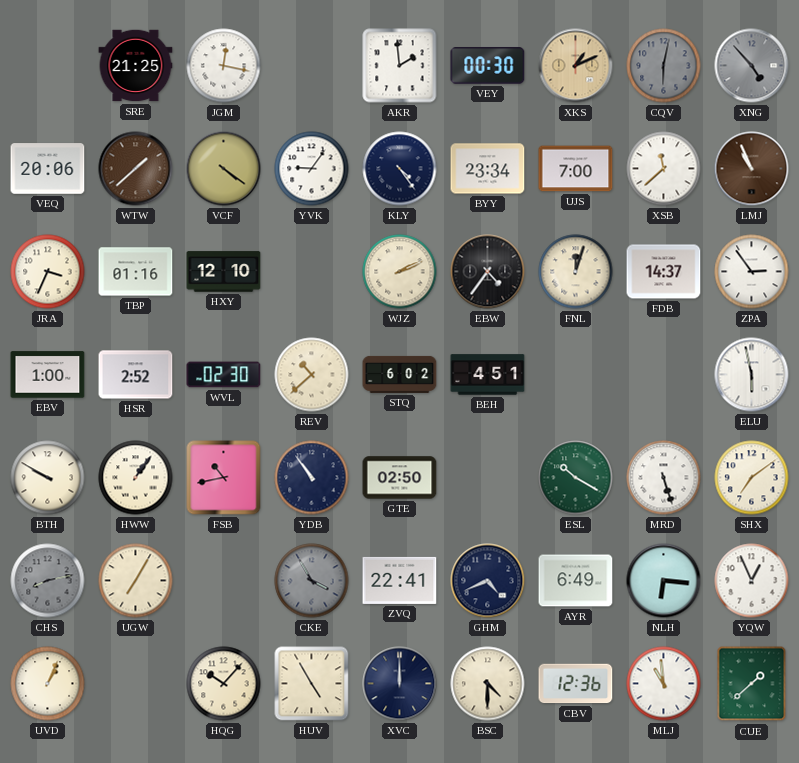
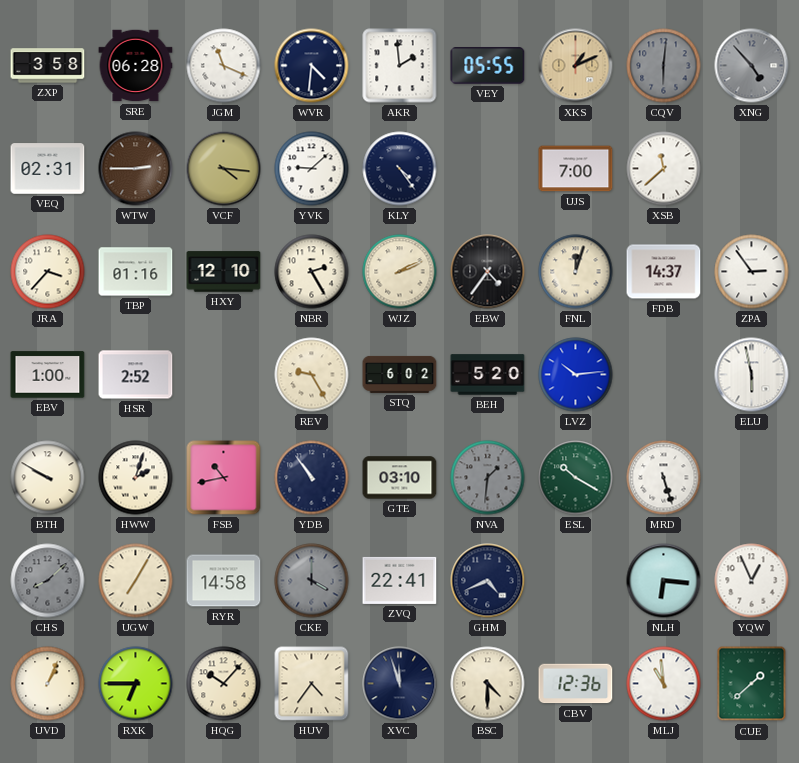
ZXP: none -> 3:58
SRE: 21:25 -> 06:28
JGM: 12:17 -> 11:19
WVR: none -> 4:31
VEY: 00:30 -> 05:55
CQV: 6:02 -> 6:01
VEQ: 20:06 -> 02:31
WTW: 1:38 -> 2:45
VCF: 4:21 -> 4:16
YVK: 9:06 -> 9:08
BYY: 23:34 -> none
LMJ: 10:56 -> none
JRA: 3:34 -> 3:37
NBR: none -> 2:25
WVL: 02:30 -> none
REV: 10:38 -> 9:25
BEH: 4:51 -> 5:20
LVZ: none -> 10:14
HWW: 1:06 -> 2:03
GTE: 02:50 -> 03:10
NVA: none -> 1:31
SHX: 7:09 -> none
CHS: 8:13 -> 8:08
RYR: none -> 14:58
CKE: 3:55 -> 4:00
AYR: 6:49 -> none
RXK: none -> 6:45
HUV: 4:55 -> 4:36
XVC: 12:00 -> 11:57
